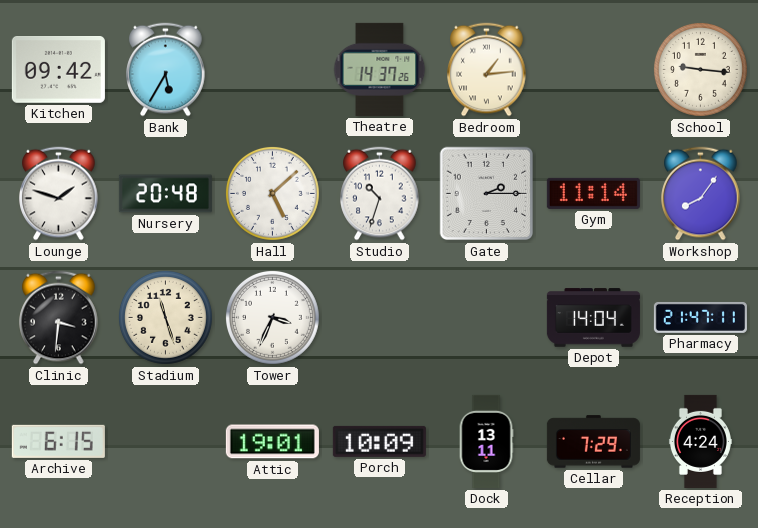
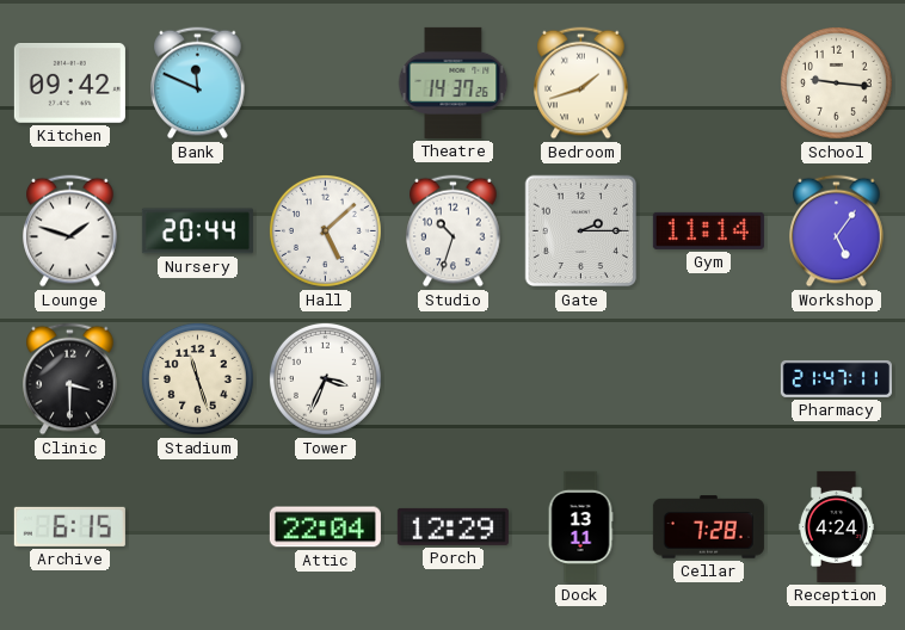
Bank: 5:35 -> 11:49
Bedroom: 1:14 -> 1:42
Nursery: 20:48 -> 20:44
Workshop: 8:06 -> 5:06
Clinic: 3:31 -> 3:30
Depot: 14:04 -> none
Attic: 19:01 -> 22:04
Porch: 10:09 -> 12:29
Cellar: 7:29 -> 7:28
